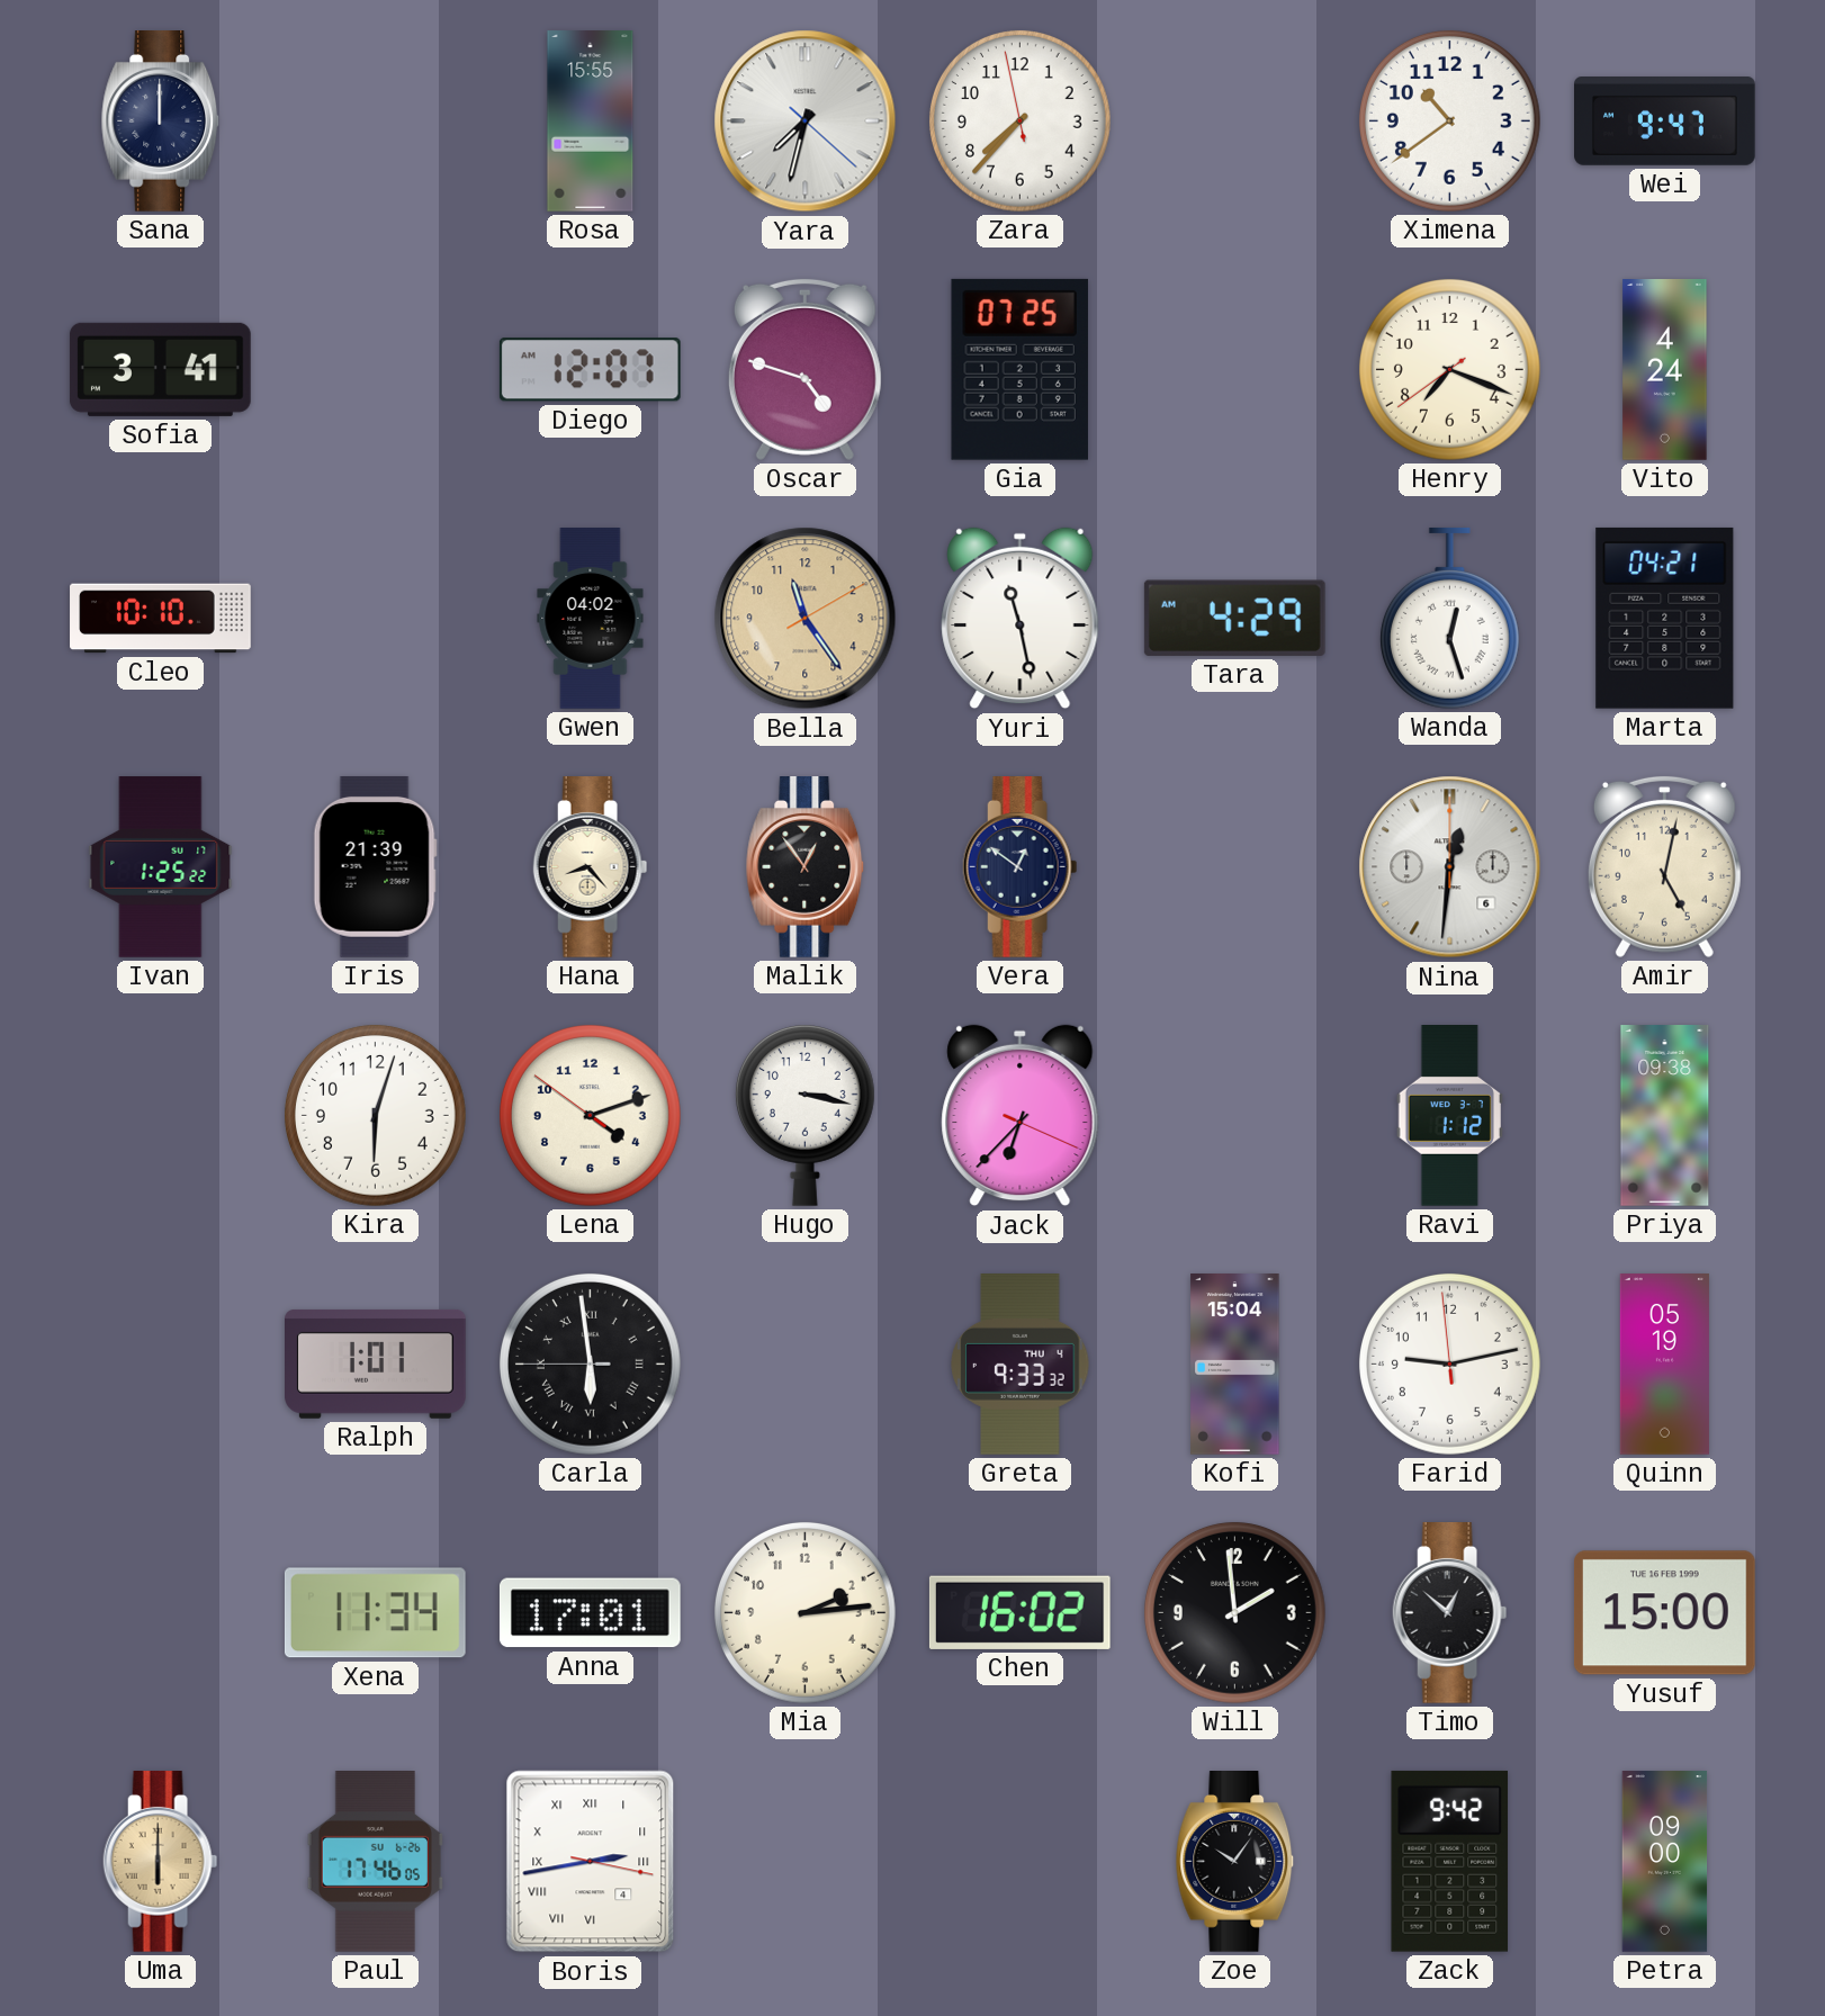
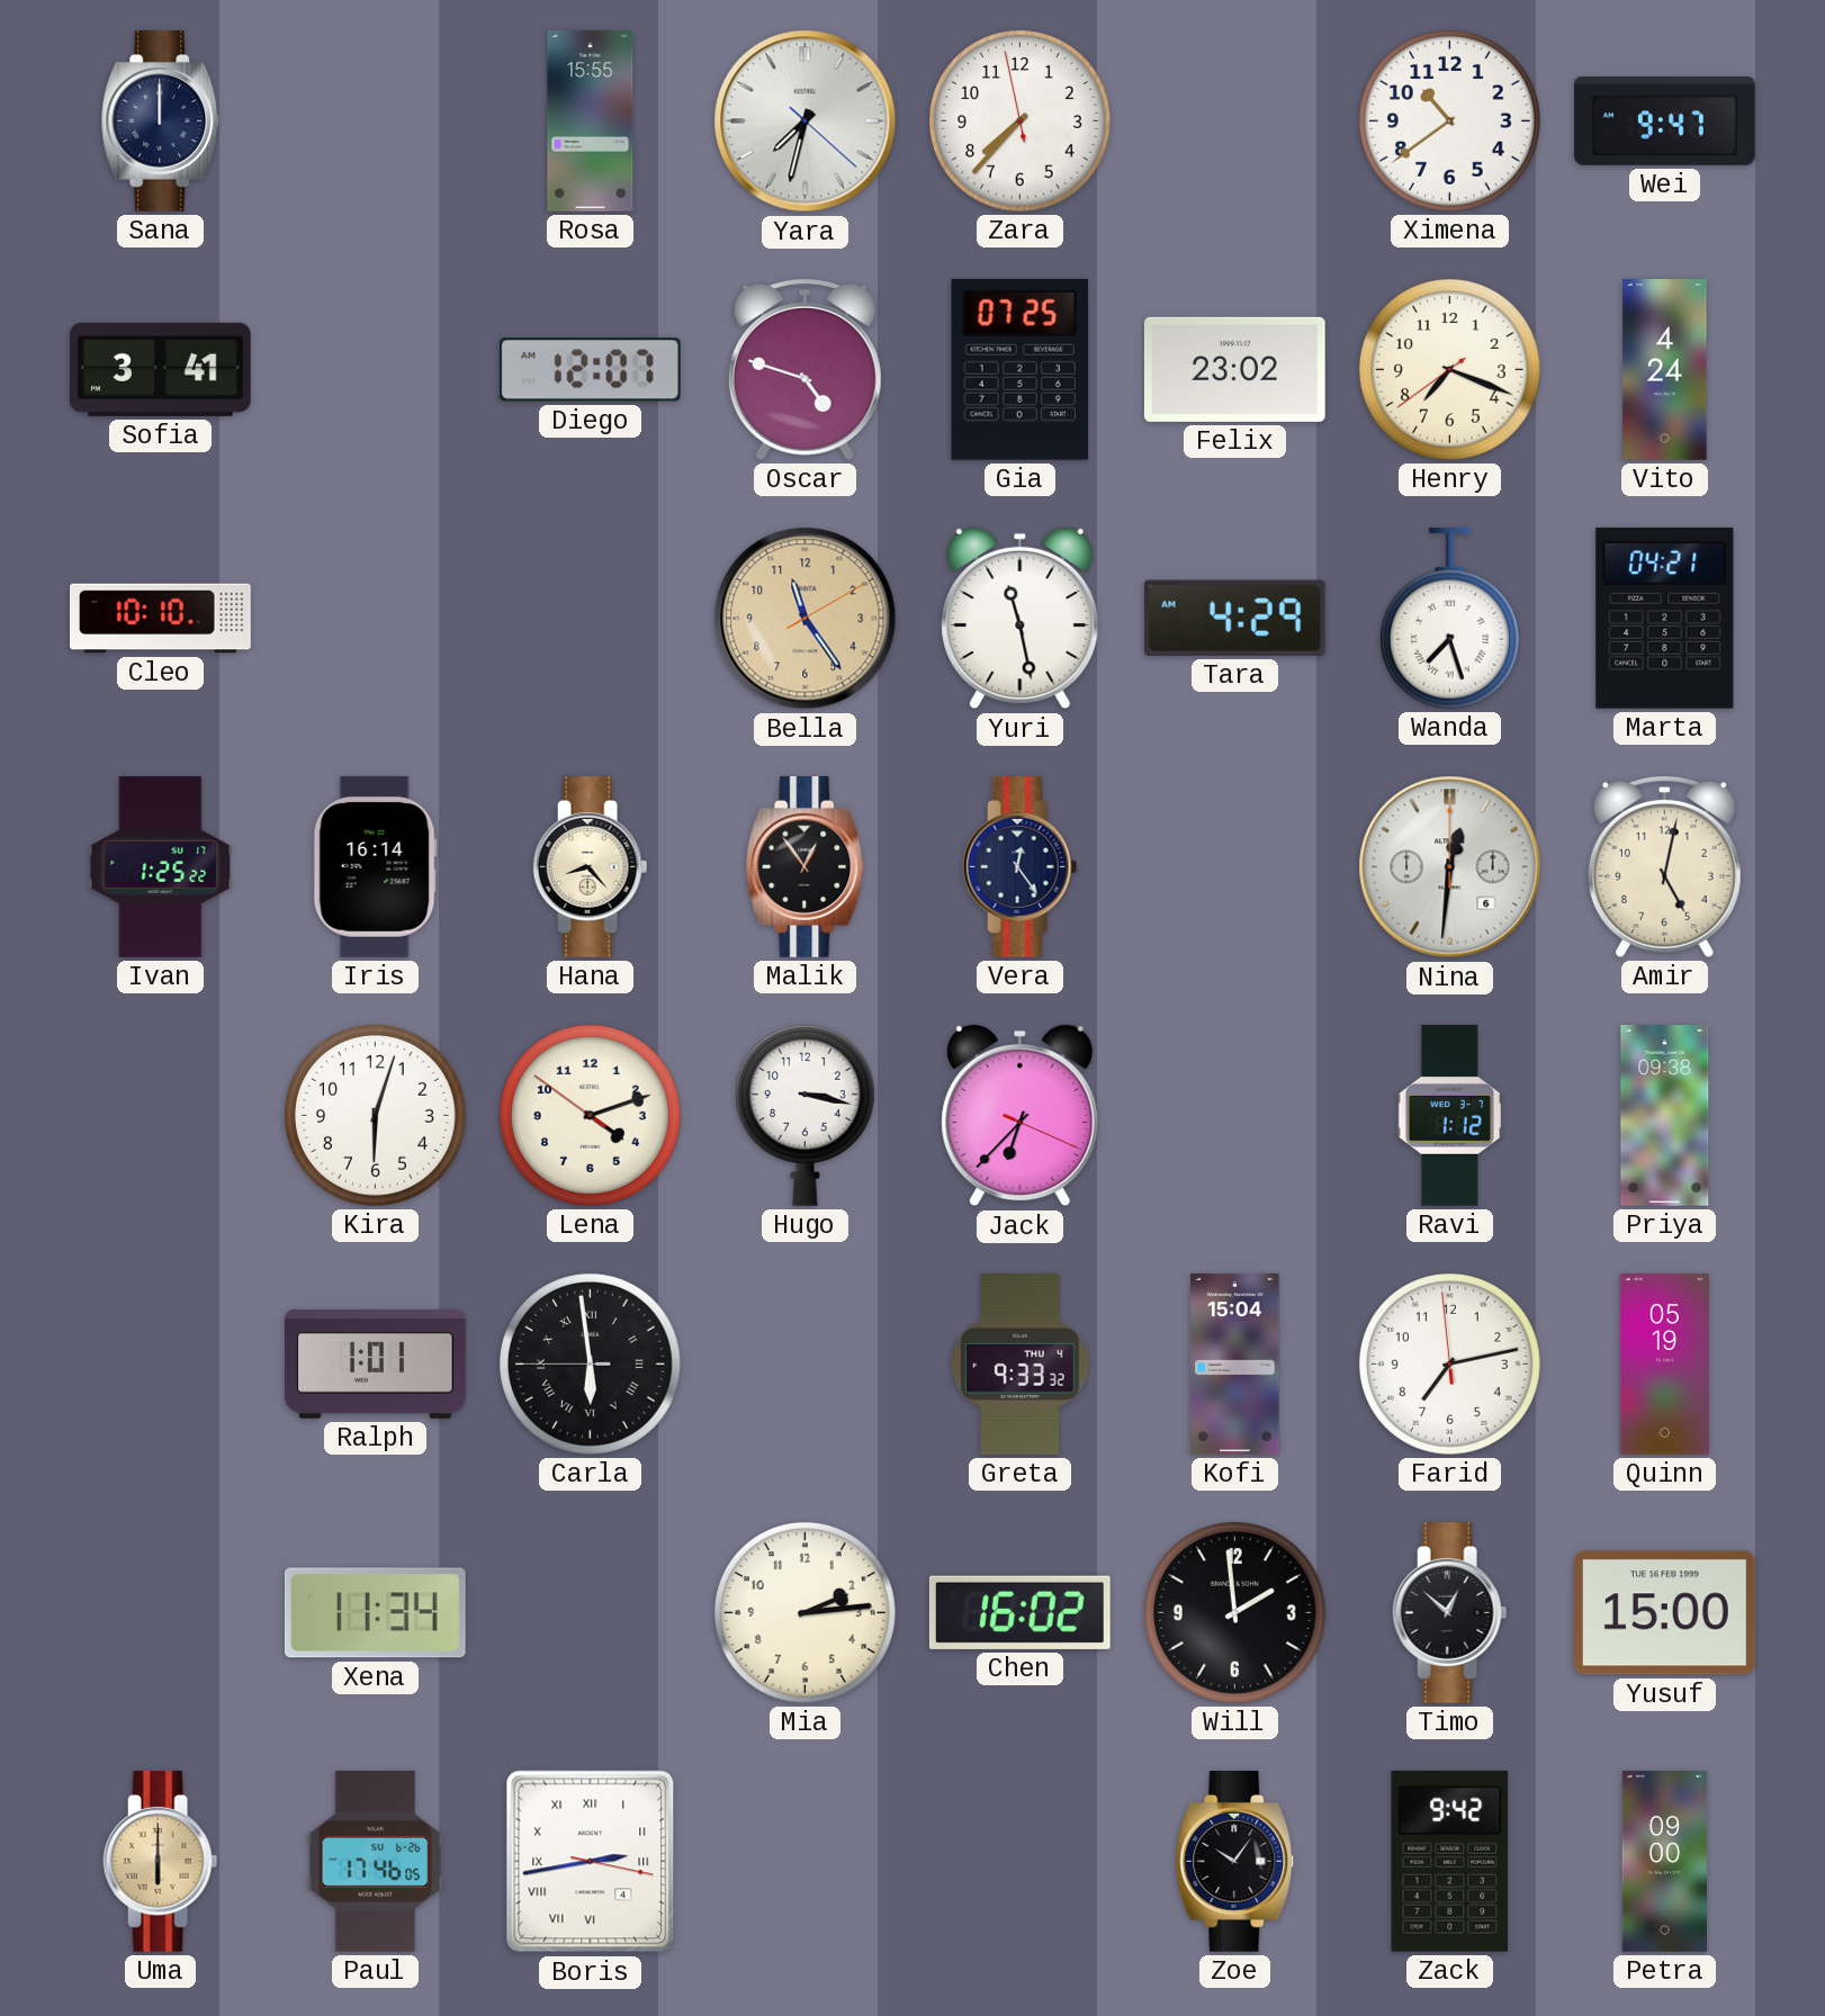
Felix: none -> 23:02
Gwen: 04:02 -> none
Wanda: 12:27 -> 7:27
Iris: 21:39 -> 16:14
Vera: 12:51 -> 12:24
Farid: 9:12 -> 7:12
Anna: 17:01 -> none
